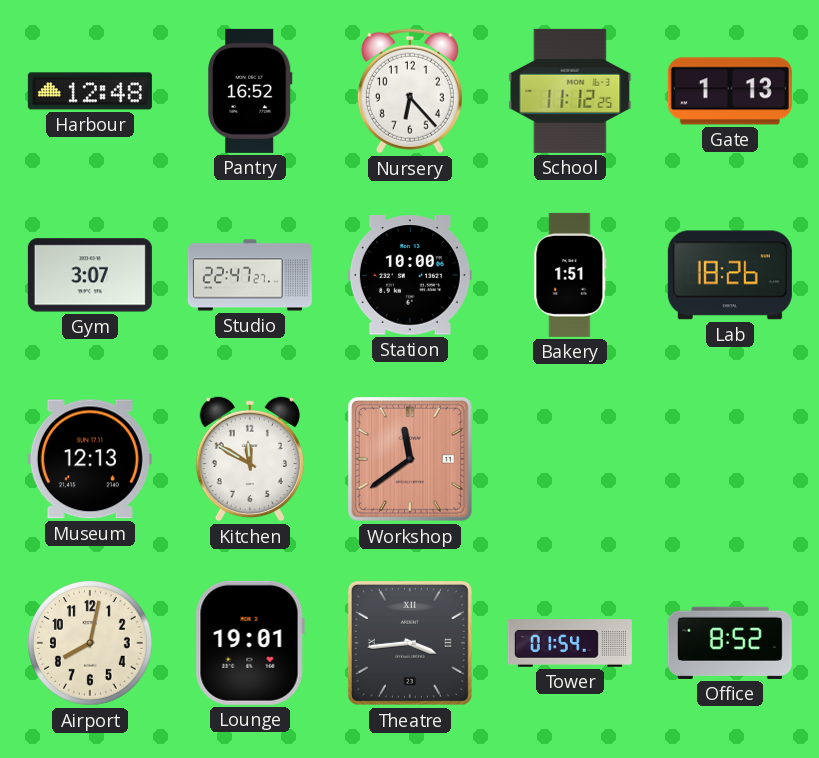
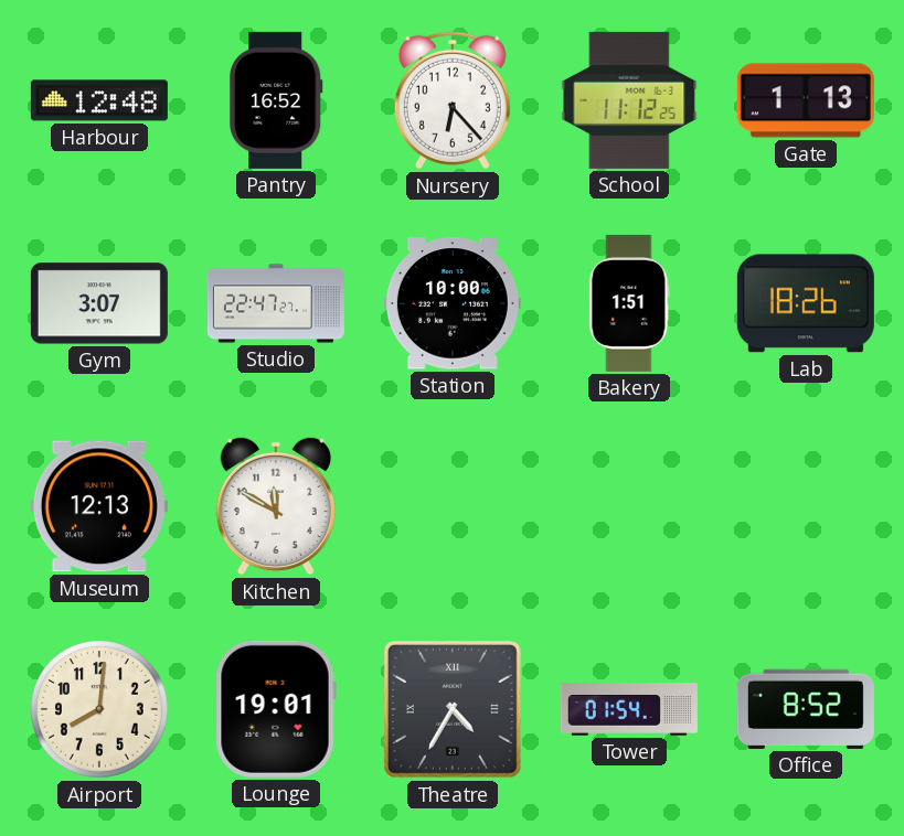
Workshop: 11:39 -> none
Airport: 8:02 -> 8:01
Theatre: 3:44 -> 4:35
